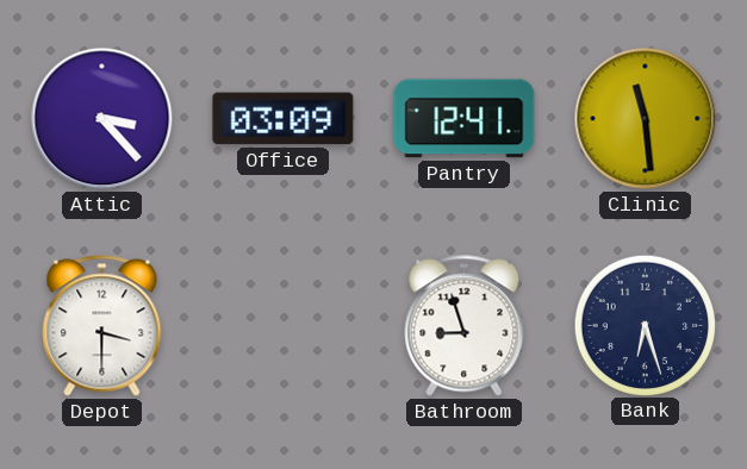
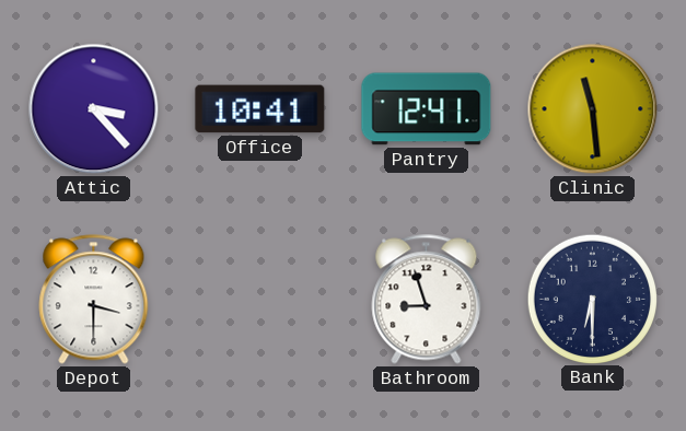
Office: 03:09 -> 10:41
Bank: 6:27 -> 6:30
